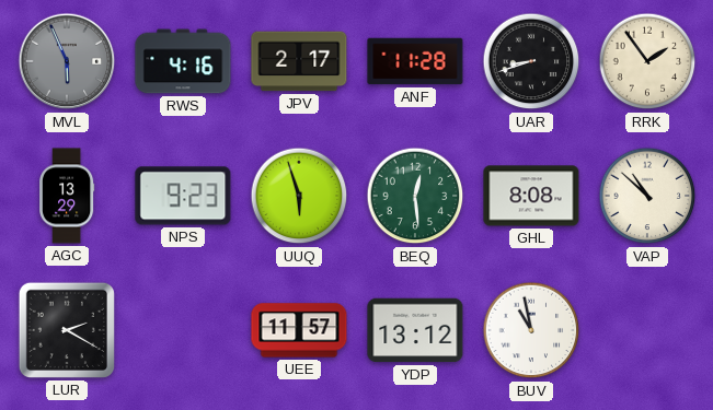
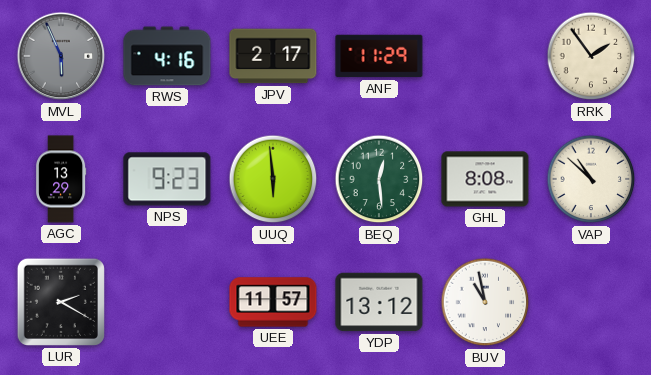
ANF: 11:28 -> 11:29
UAR: 8:42 -> none
UUQ: 5:57 -> 5:59
